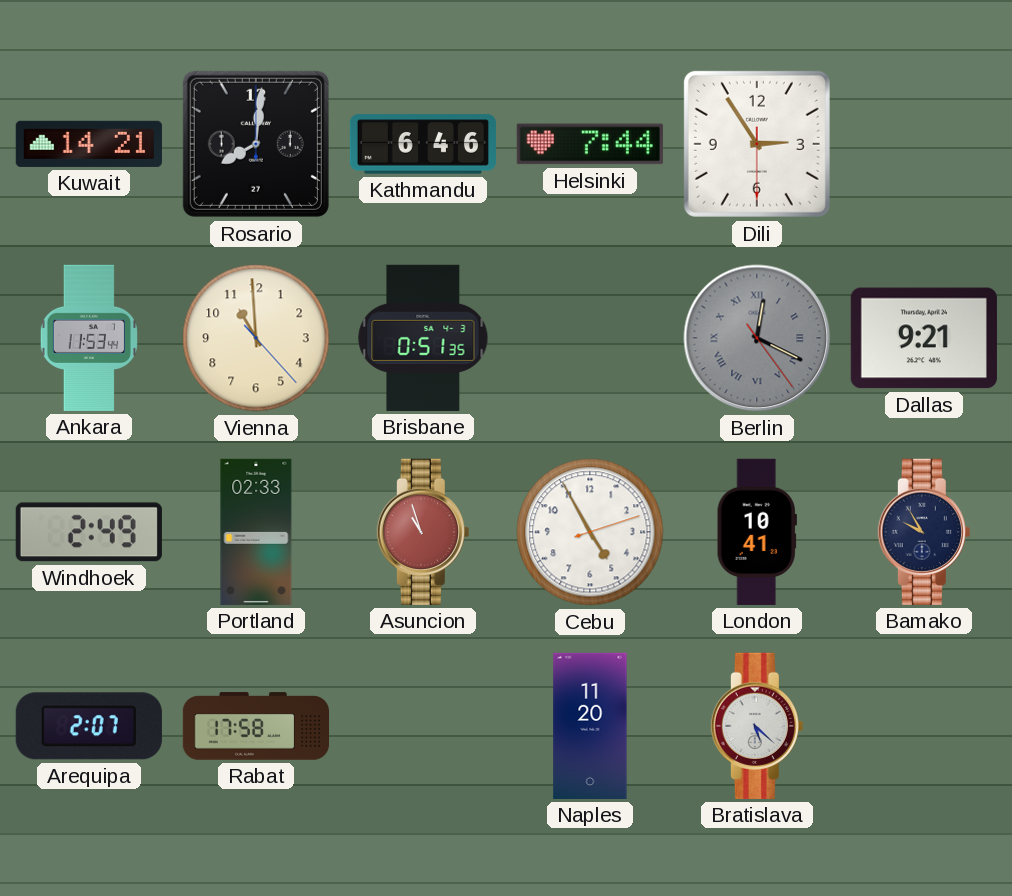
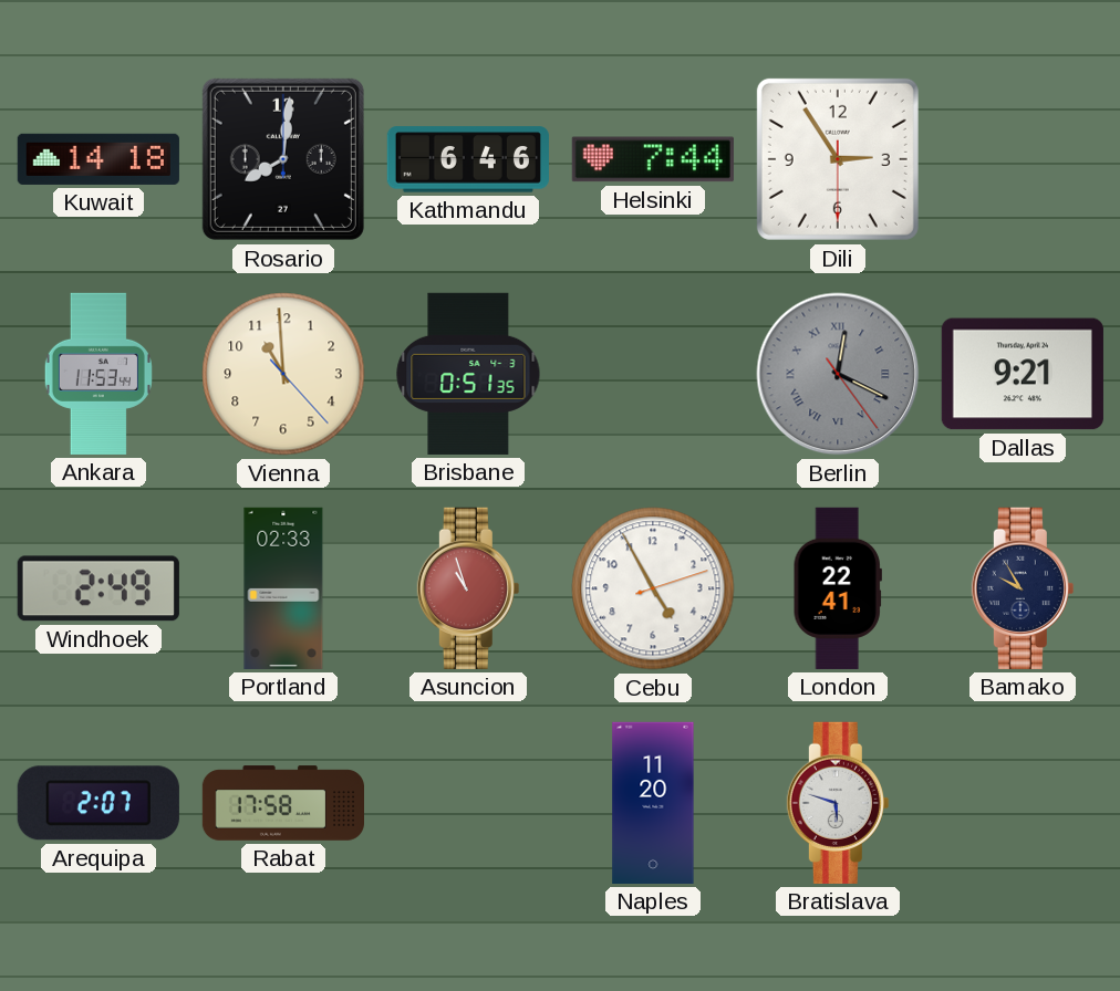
Kuwait: 14:21 -> 14:18
London: 10:41 -> 22:41
Bratislava: 5:22 -> 5:48
